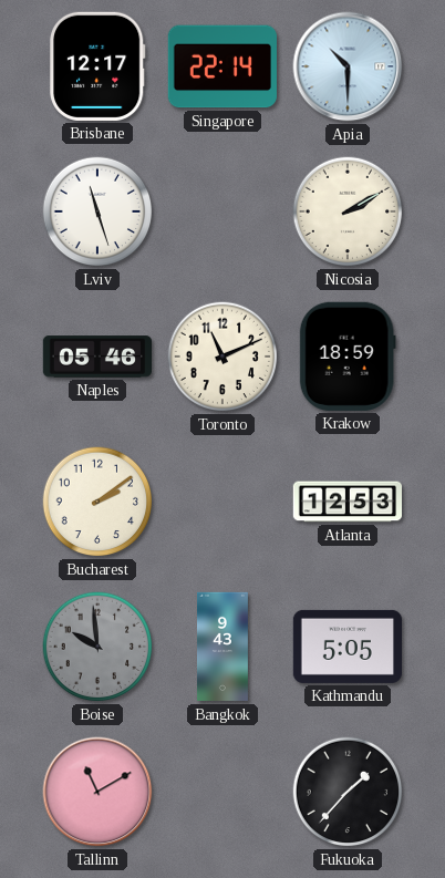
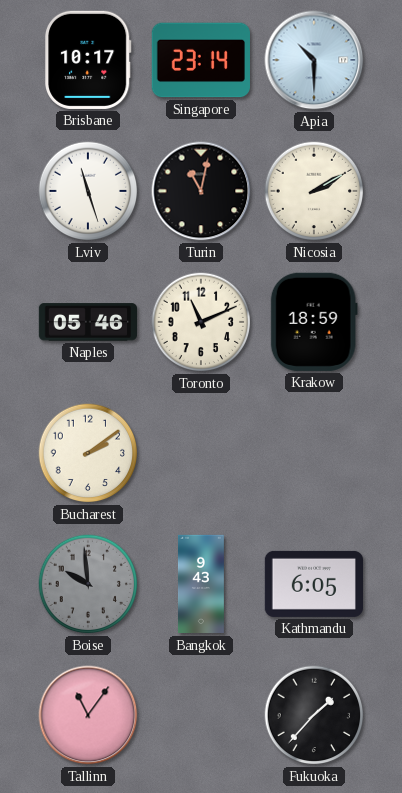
Brisbane: 12:17 -> 10:17
Singapore: 22:14 -> 23:14
Turin: none -> 11:02
Atlanta: 12:53 -> none
Kathmandu: 5:05 -> 6:05
Tallinn: 11:10 -> 11:06
